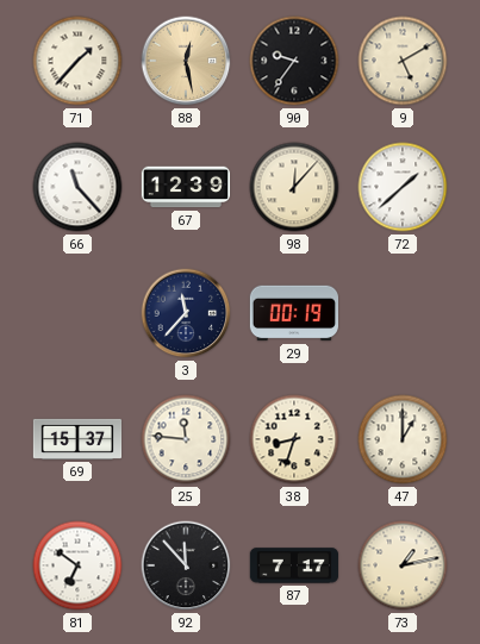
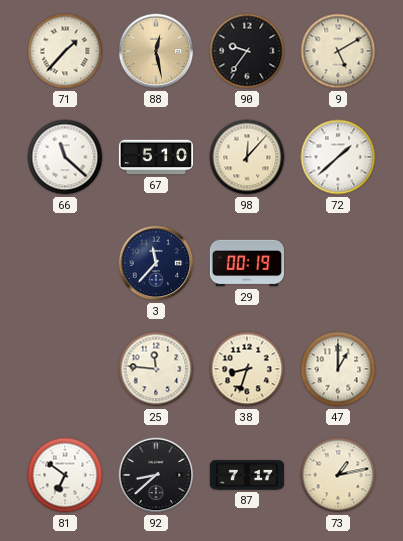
66: 11:23 -> 11:22
67: 12:39 -> 5:10
69: 15:37 -> none
92: 11:53 -> 8:38
